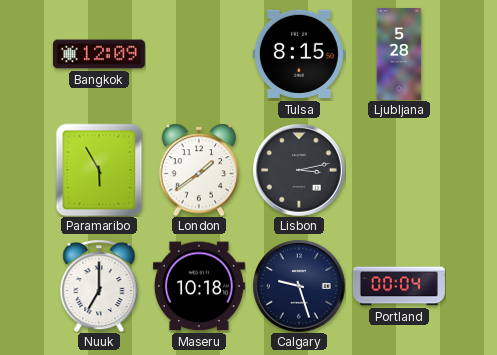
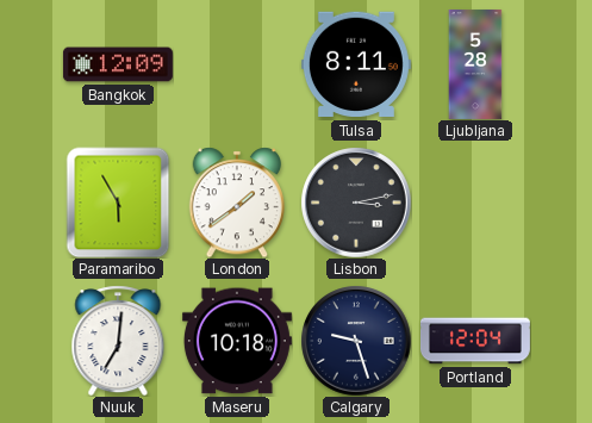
Tulsa: 8:15 -> 8:11
Nuuk: 7:00 -> 7:01
Portland: 00:04 -> 12:04
